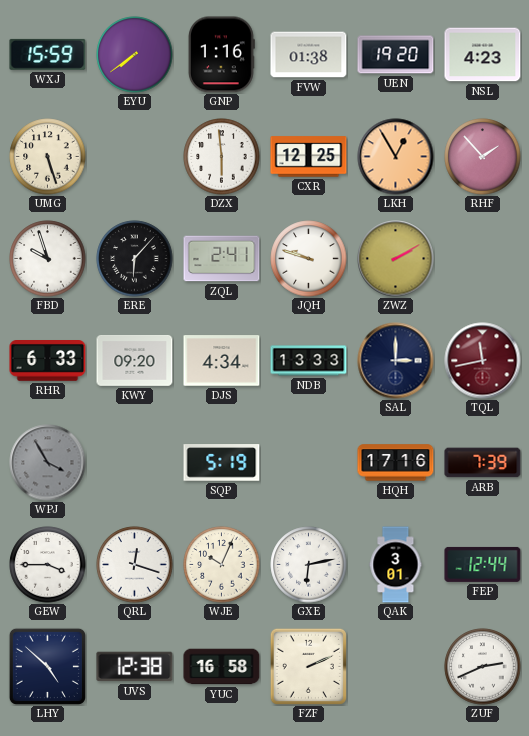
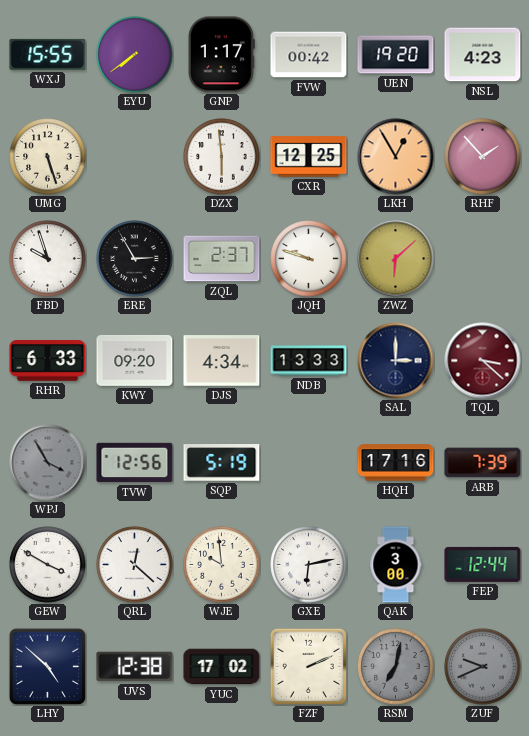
WXJ: 15:59 -> 15:55
GNP: 1:16 -> 1:17
FVW: 01:38 -> 00:42
ERE: 6:07 -> 2:55
ZQL: 2:41 -> 2:37
ZWZ: 2:10 -> 6:08
TQL: 11:43 -> 3:22
TVW: none -> 12:56
GEW: 3:45 -> 3:50
QRL: 12:18 -> 12:22
WJE: 10:04 -> 9:59
QAK: 3:01 -> 3:00
YUC: 16:58 -> 17:02
RSM: none -> 7:02
ZUF: 2:41 -> 9:41
ZUF dial: white -> grey
